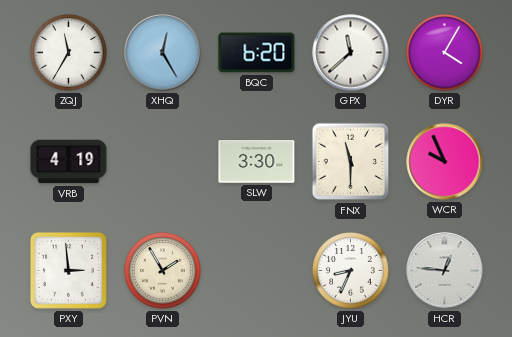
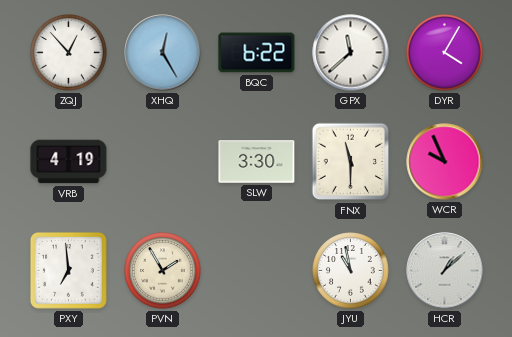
ZQJ: 11:35 -> 12:53
BQC: 6:20 -> 6:22
PXY: 2:59 -> 6:59
JYU: 8:34 -> 10:58
HCR: 12:46 -> 1:08
